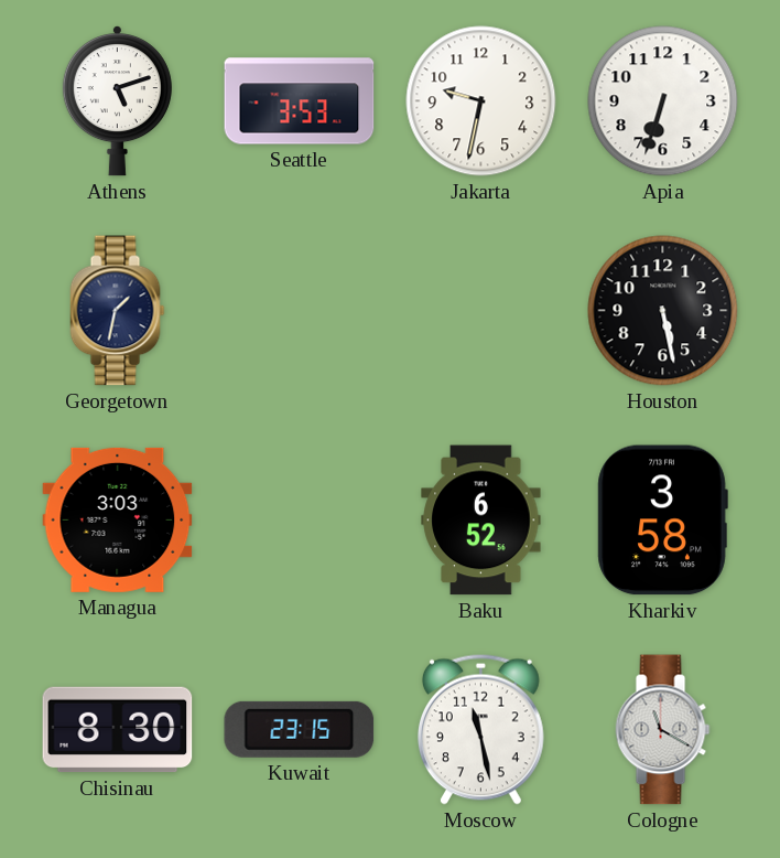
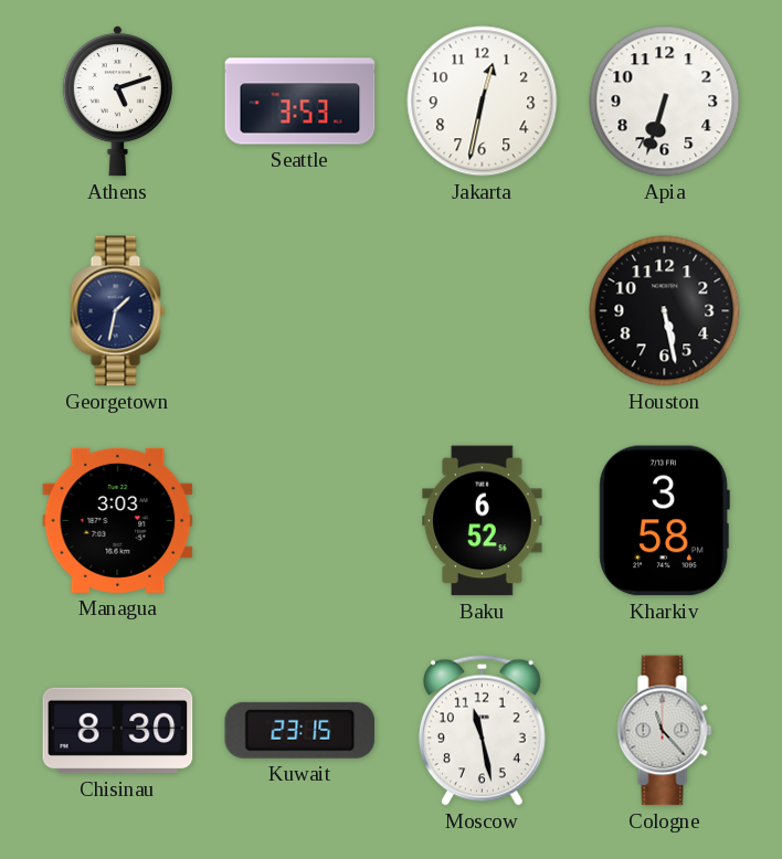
Jakarta: 9:32 -> 12:32
Cologne: 11:20 -> 11:23
